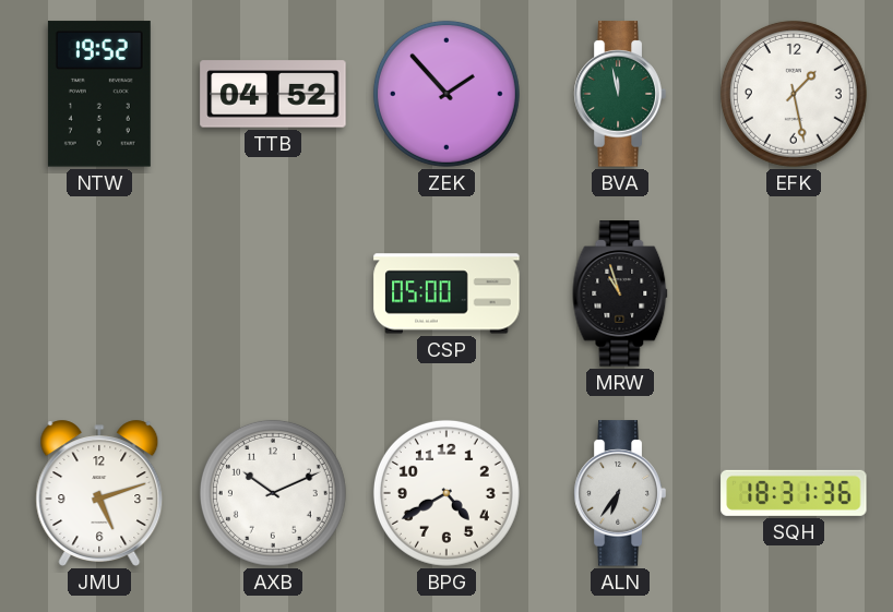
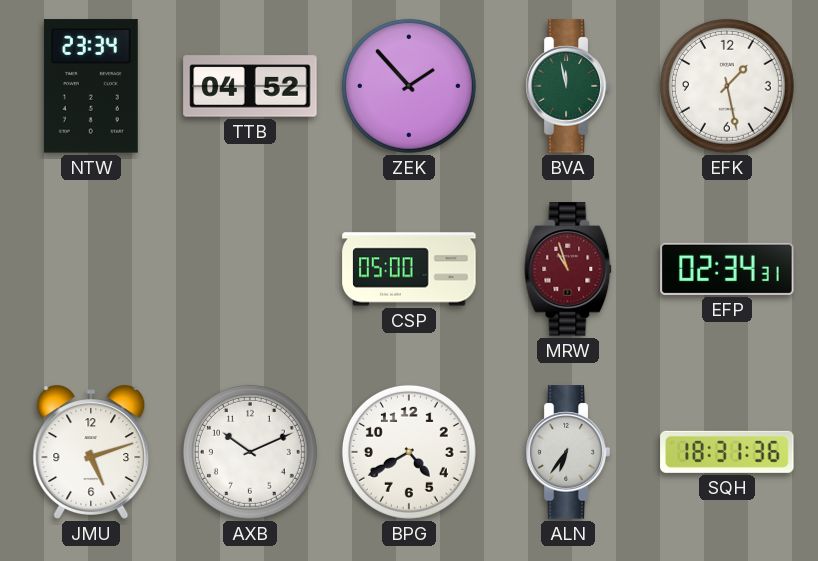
NTW: 19:52 -> 23:34
MRW dial: black -> burgundy
EFP: none -> 02:34
